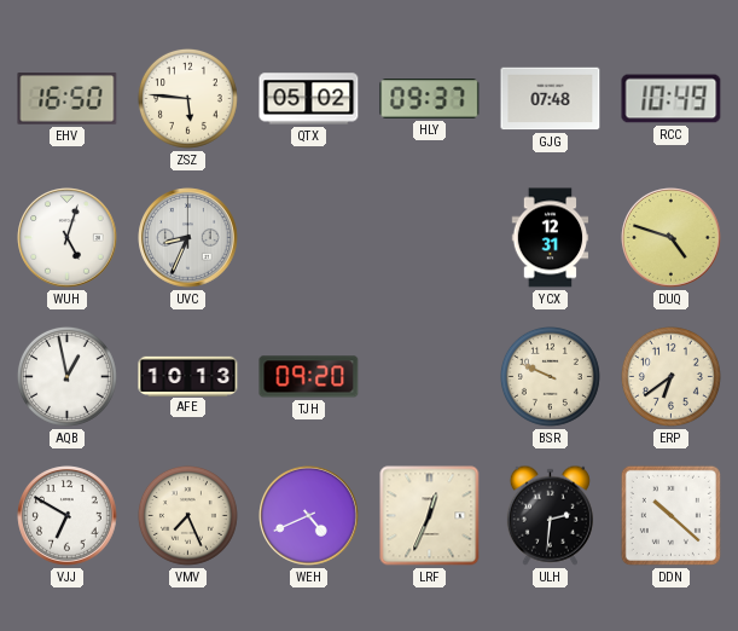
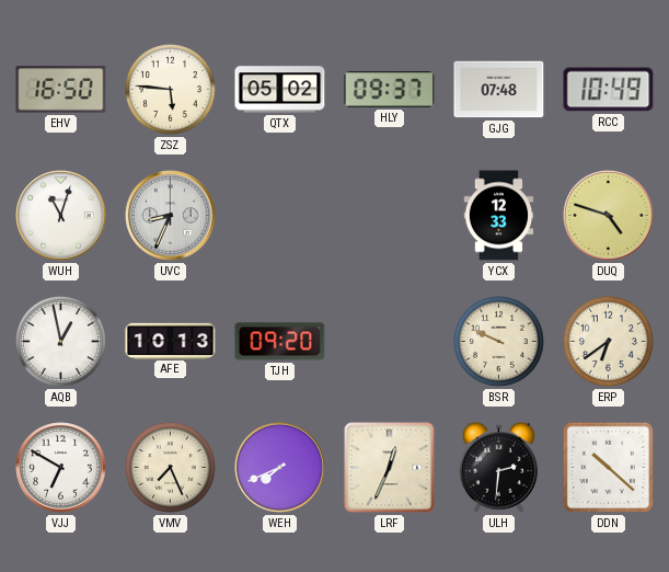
WUH: 5:03 -> 11:03
YCX: 12:31 -> 12:33
WEH: 4:41 -> 7:41
